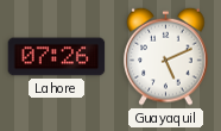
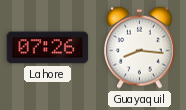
Guayaquil: 5:11 -> 8:16
